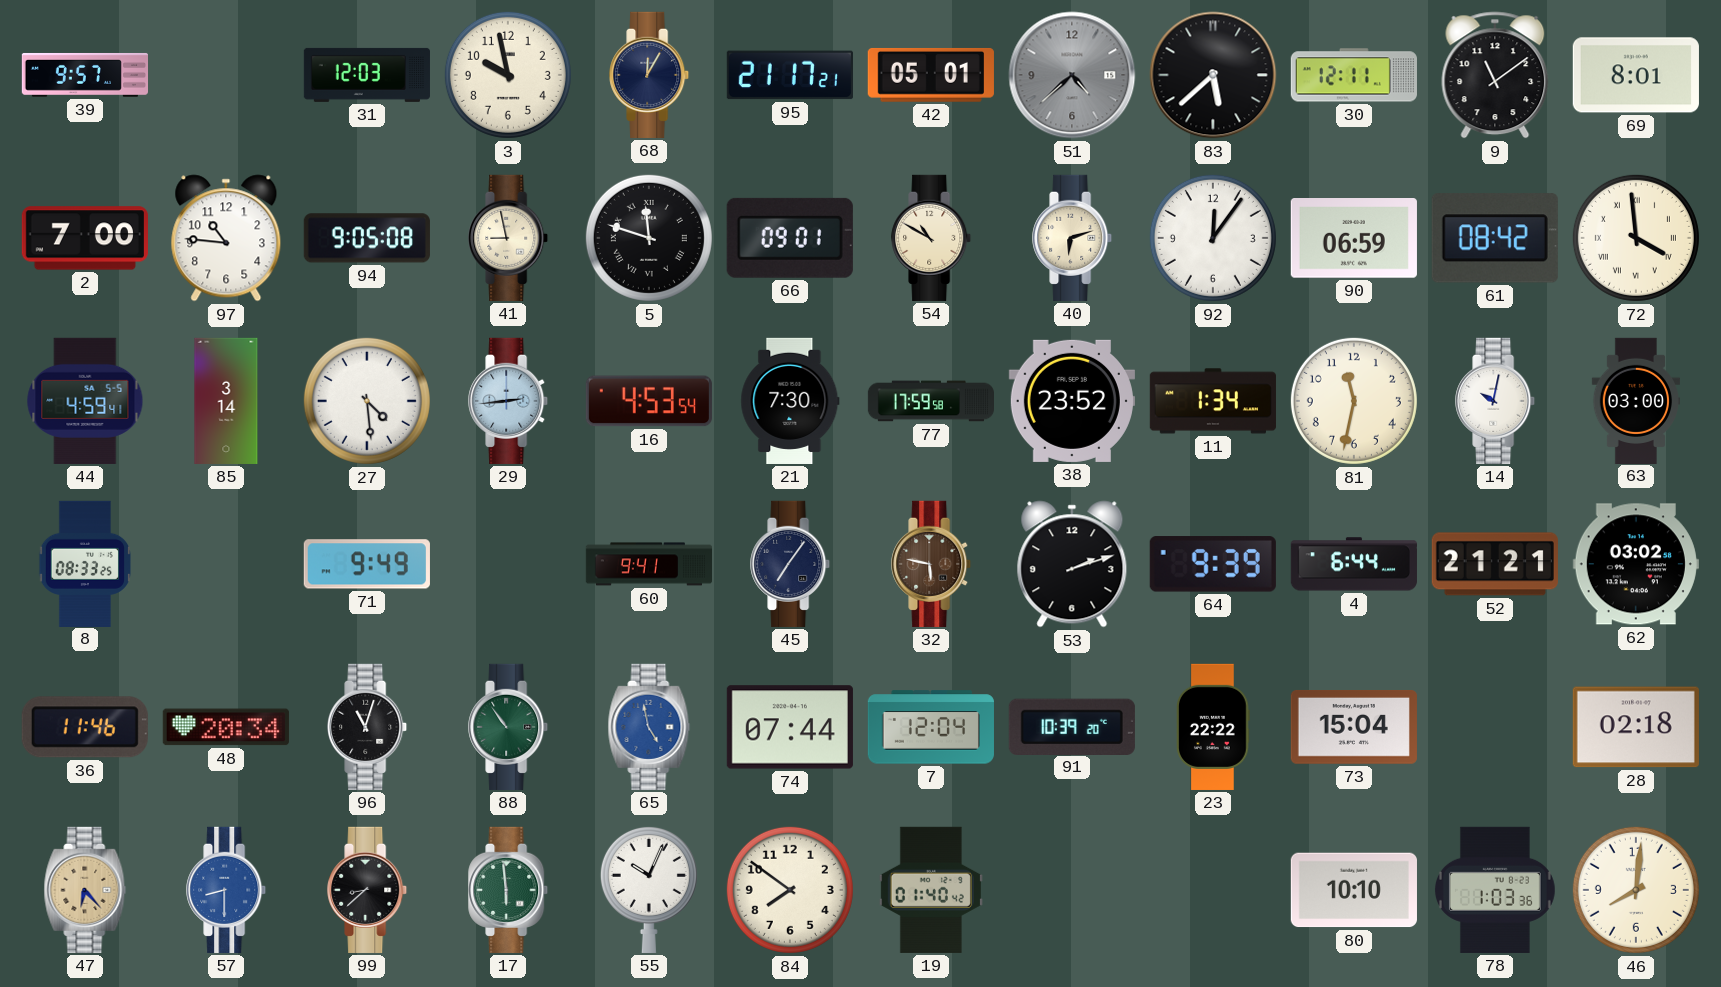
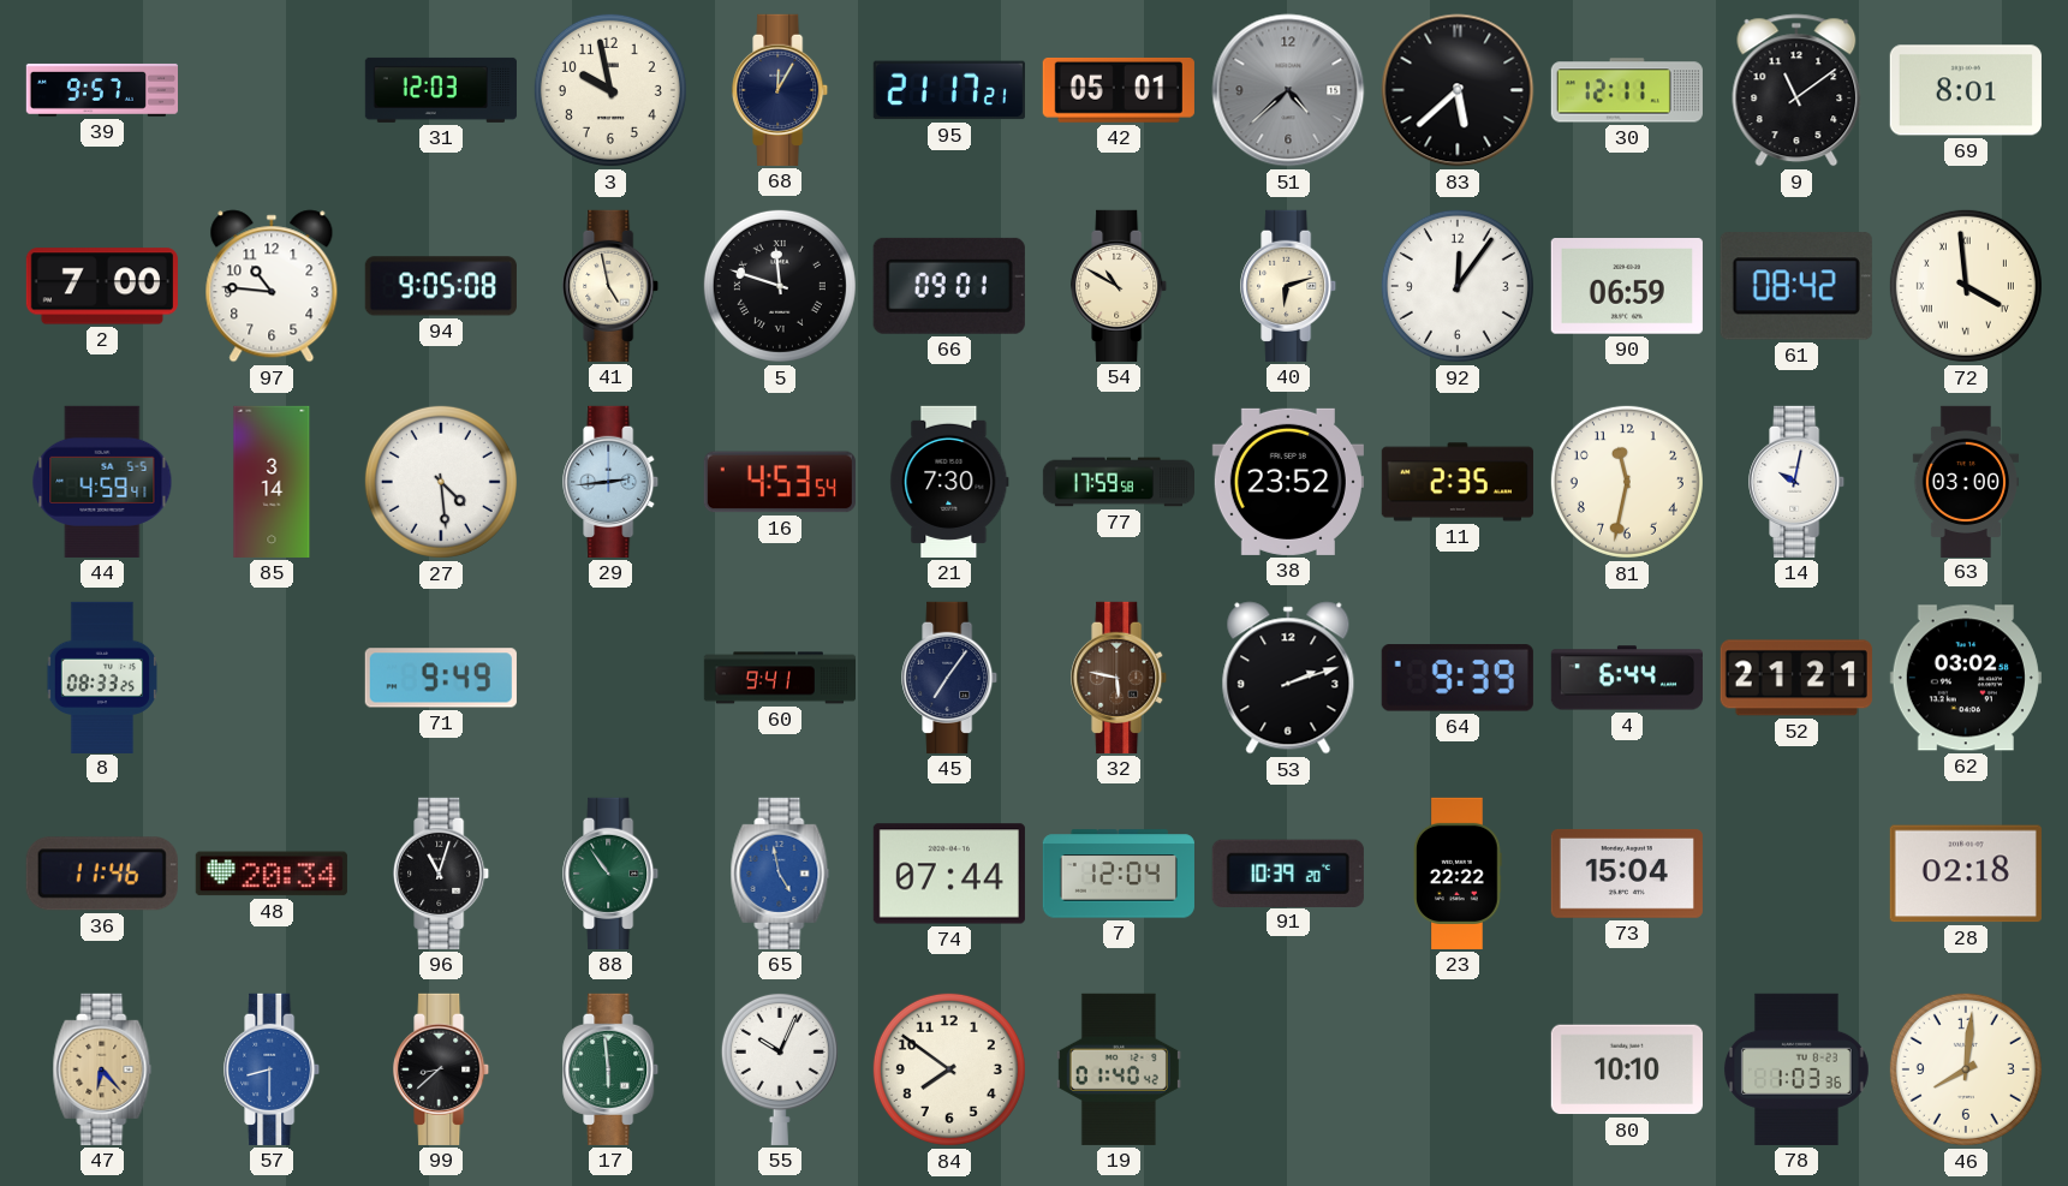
41: 8:58 -> 4:58
11: 1:34 -> 2:35
